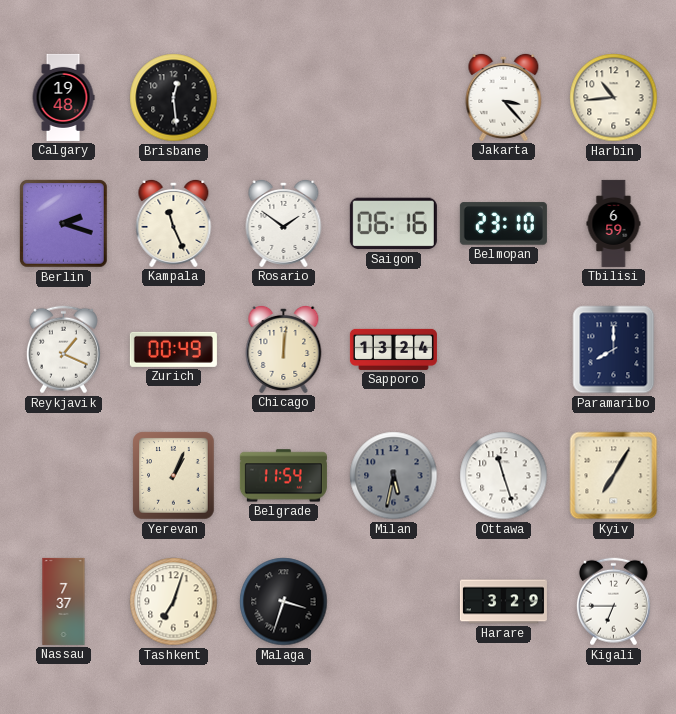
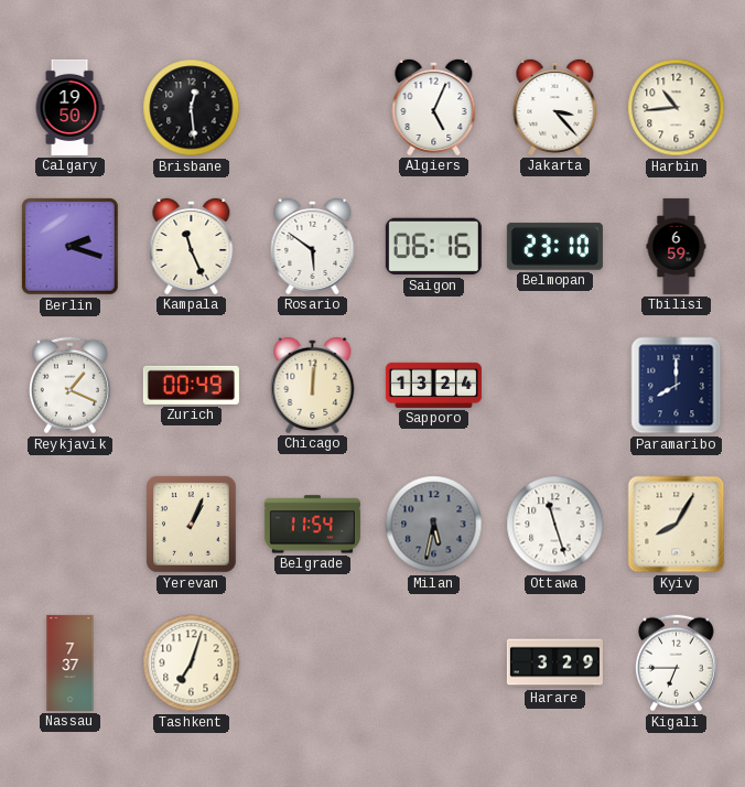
Calgary: 19:48 -> 19:50
Algiers: none -> 5:04
Rosario: 1:51 -> 5:51
Kyiv: 7:05 -> 8:05
Malaga: 3:33 -> none
